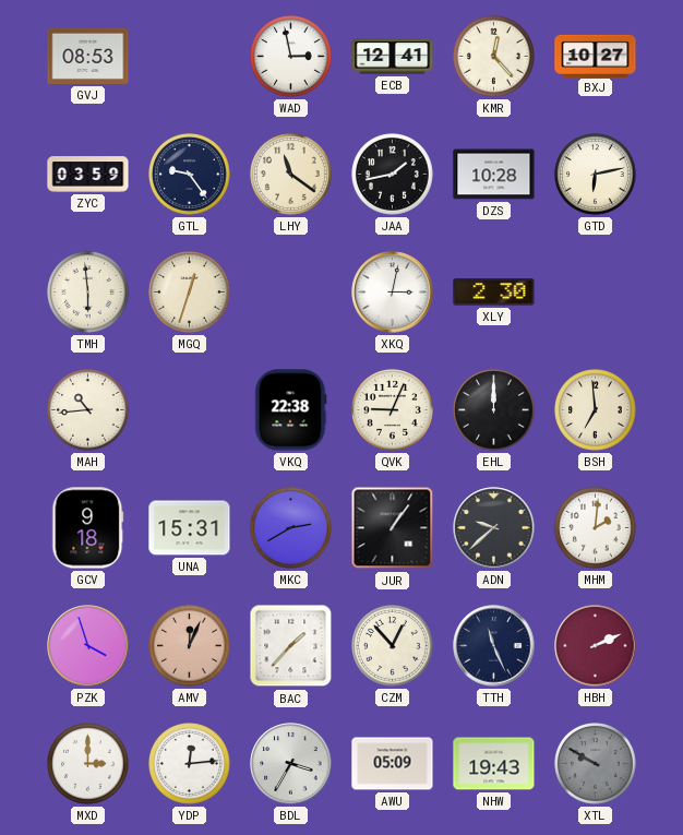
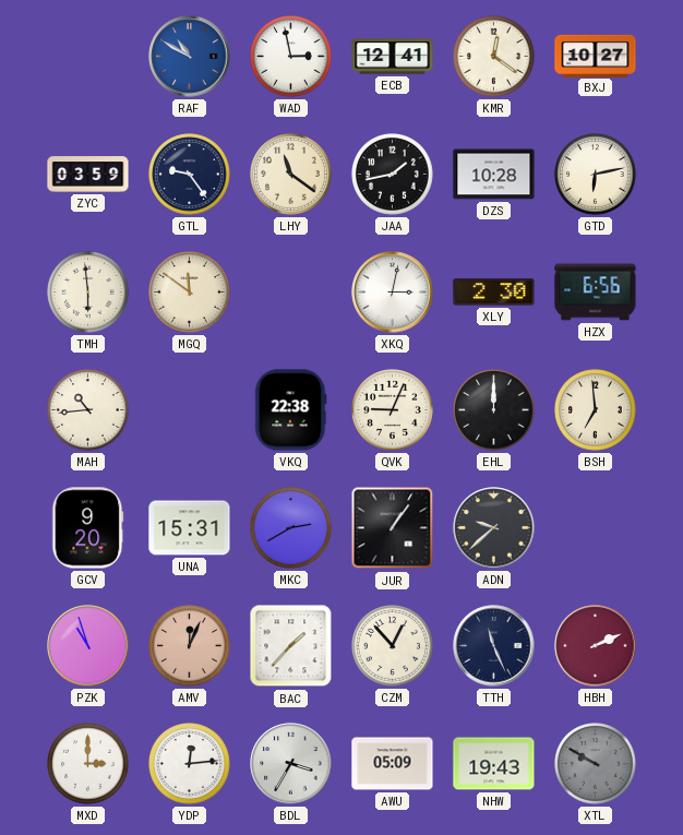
GVJ: 08:53 -> none
RAF: none -> 10:50
KMR: 12:23 -> 12:21
MGQ: 12:33 -> 11:51
HZX: none -> 6:56
GCV: 9:18 -> 9:20
MHM: 2:01 -> none
PZK: 3:57 -> 10:57
